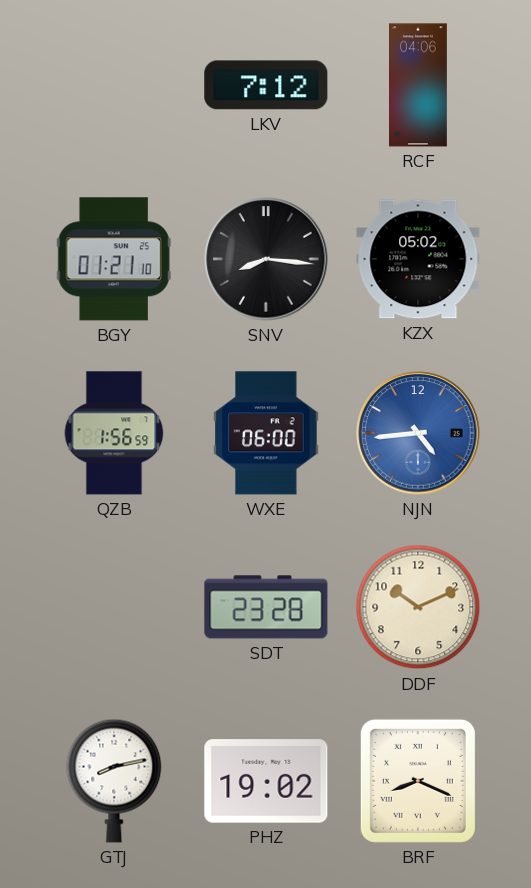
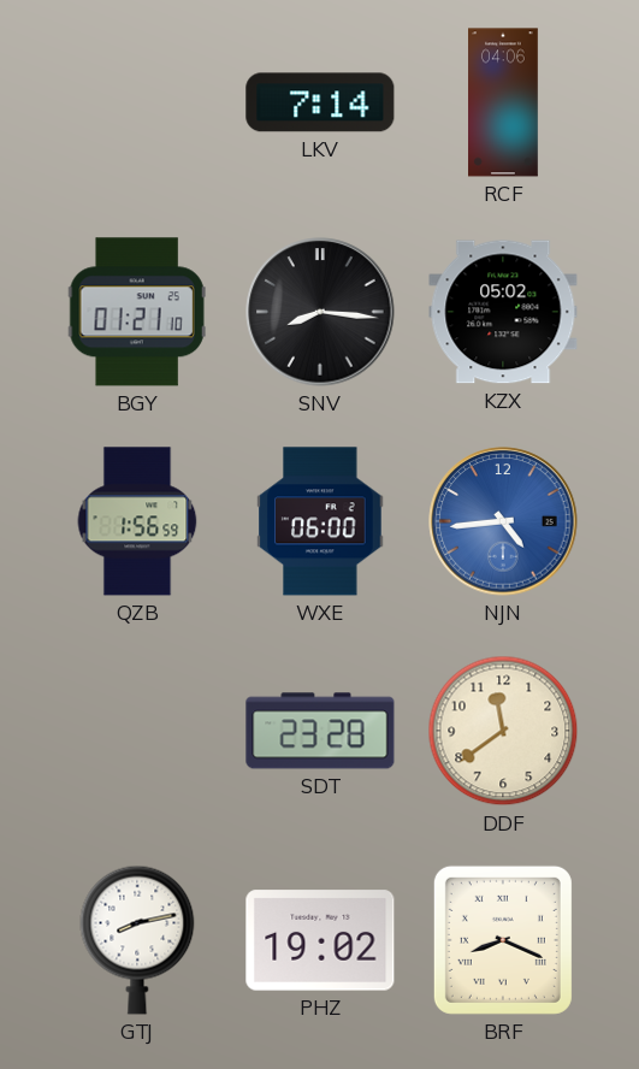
LKV: 7:12 -> 7:14
DDF: 10:11 -> 11:39
